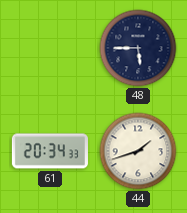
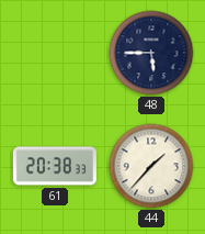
61: 20:34 -> 20:38
44: 1:42 -> 1:37
